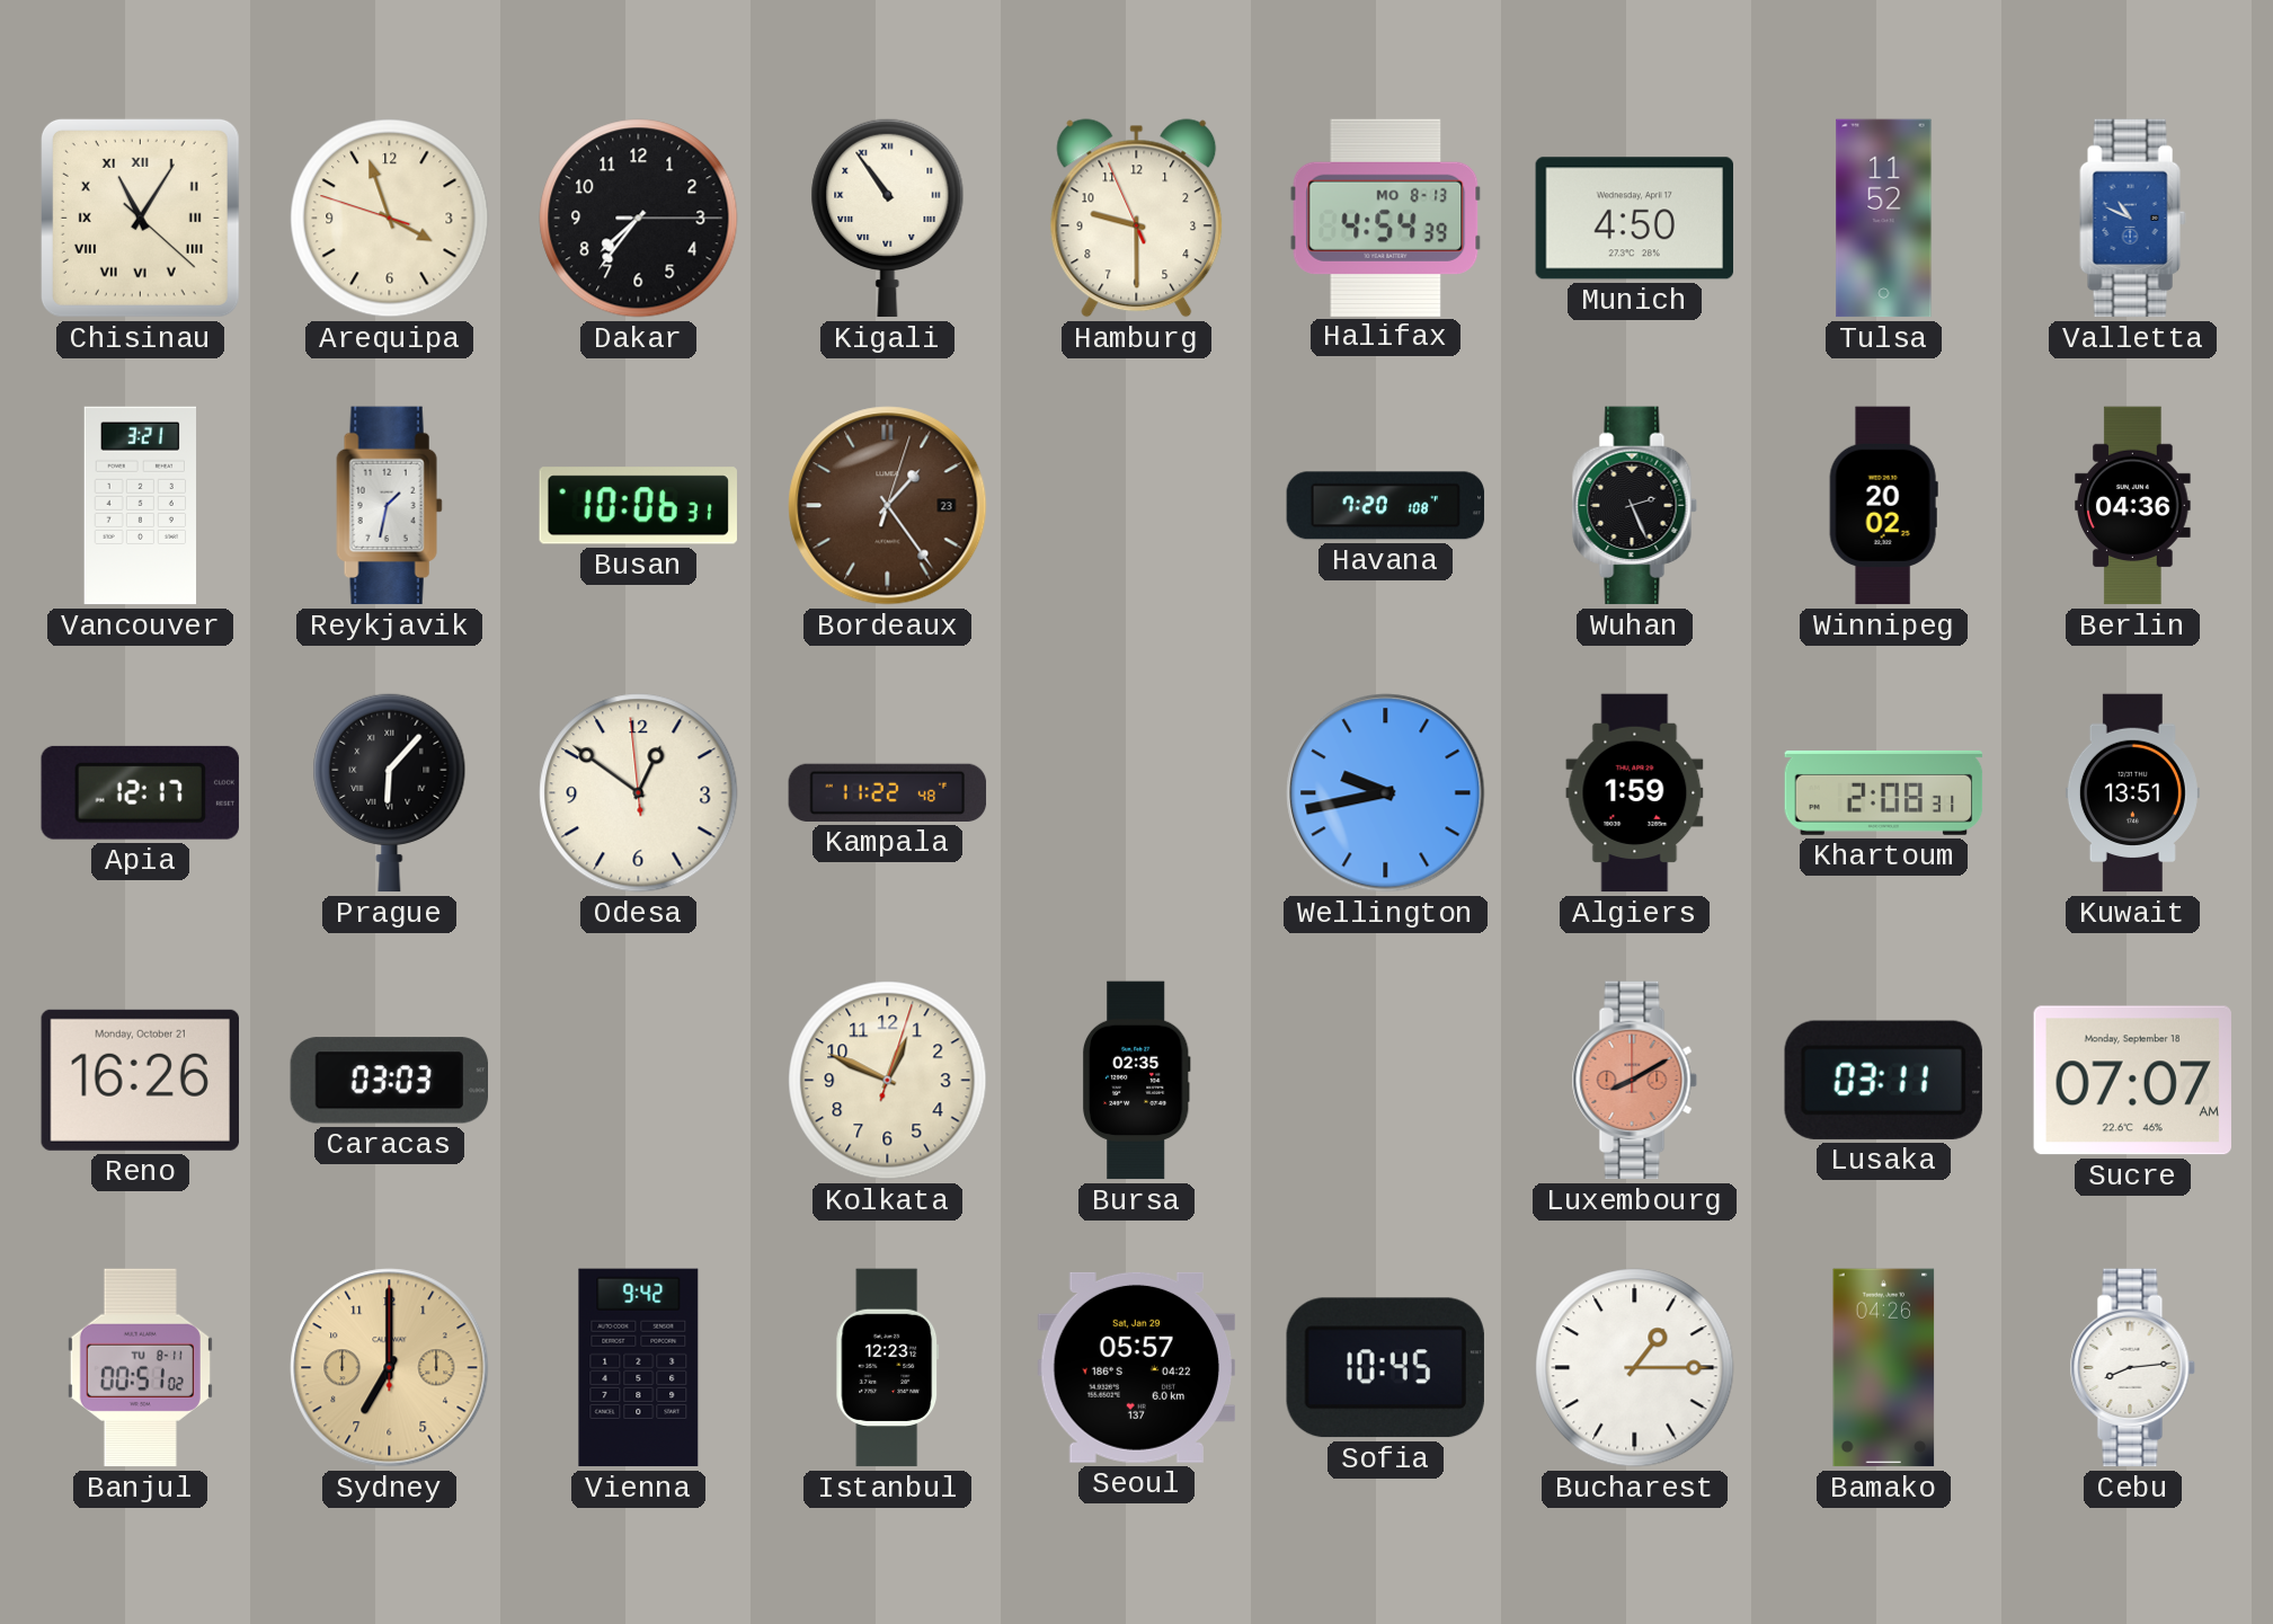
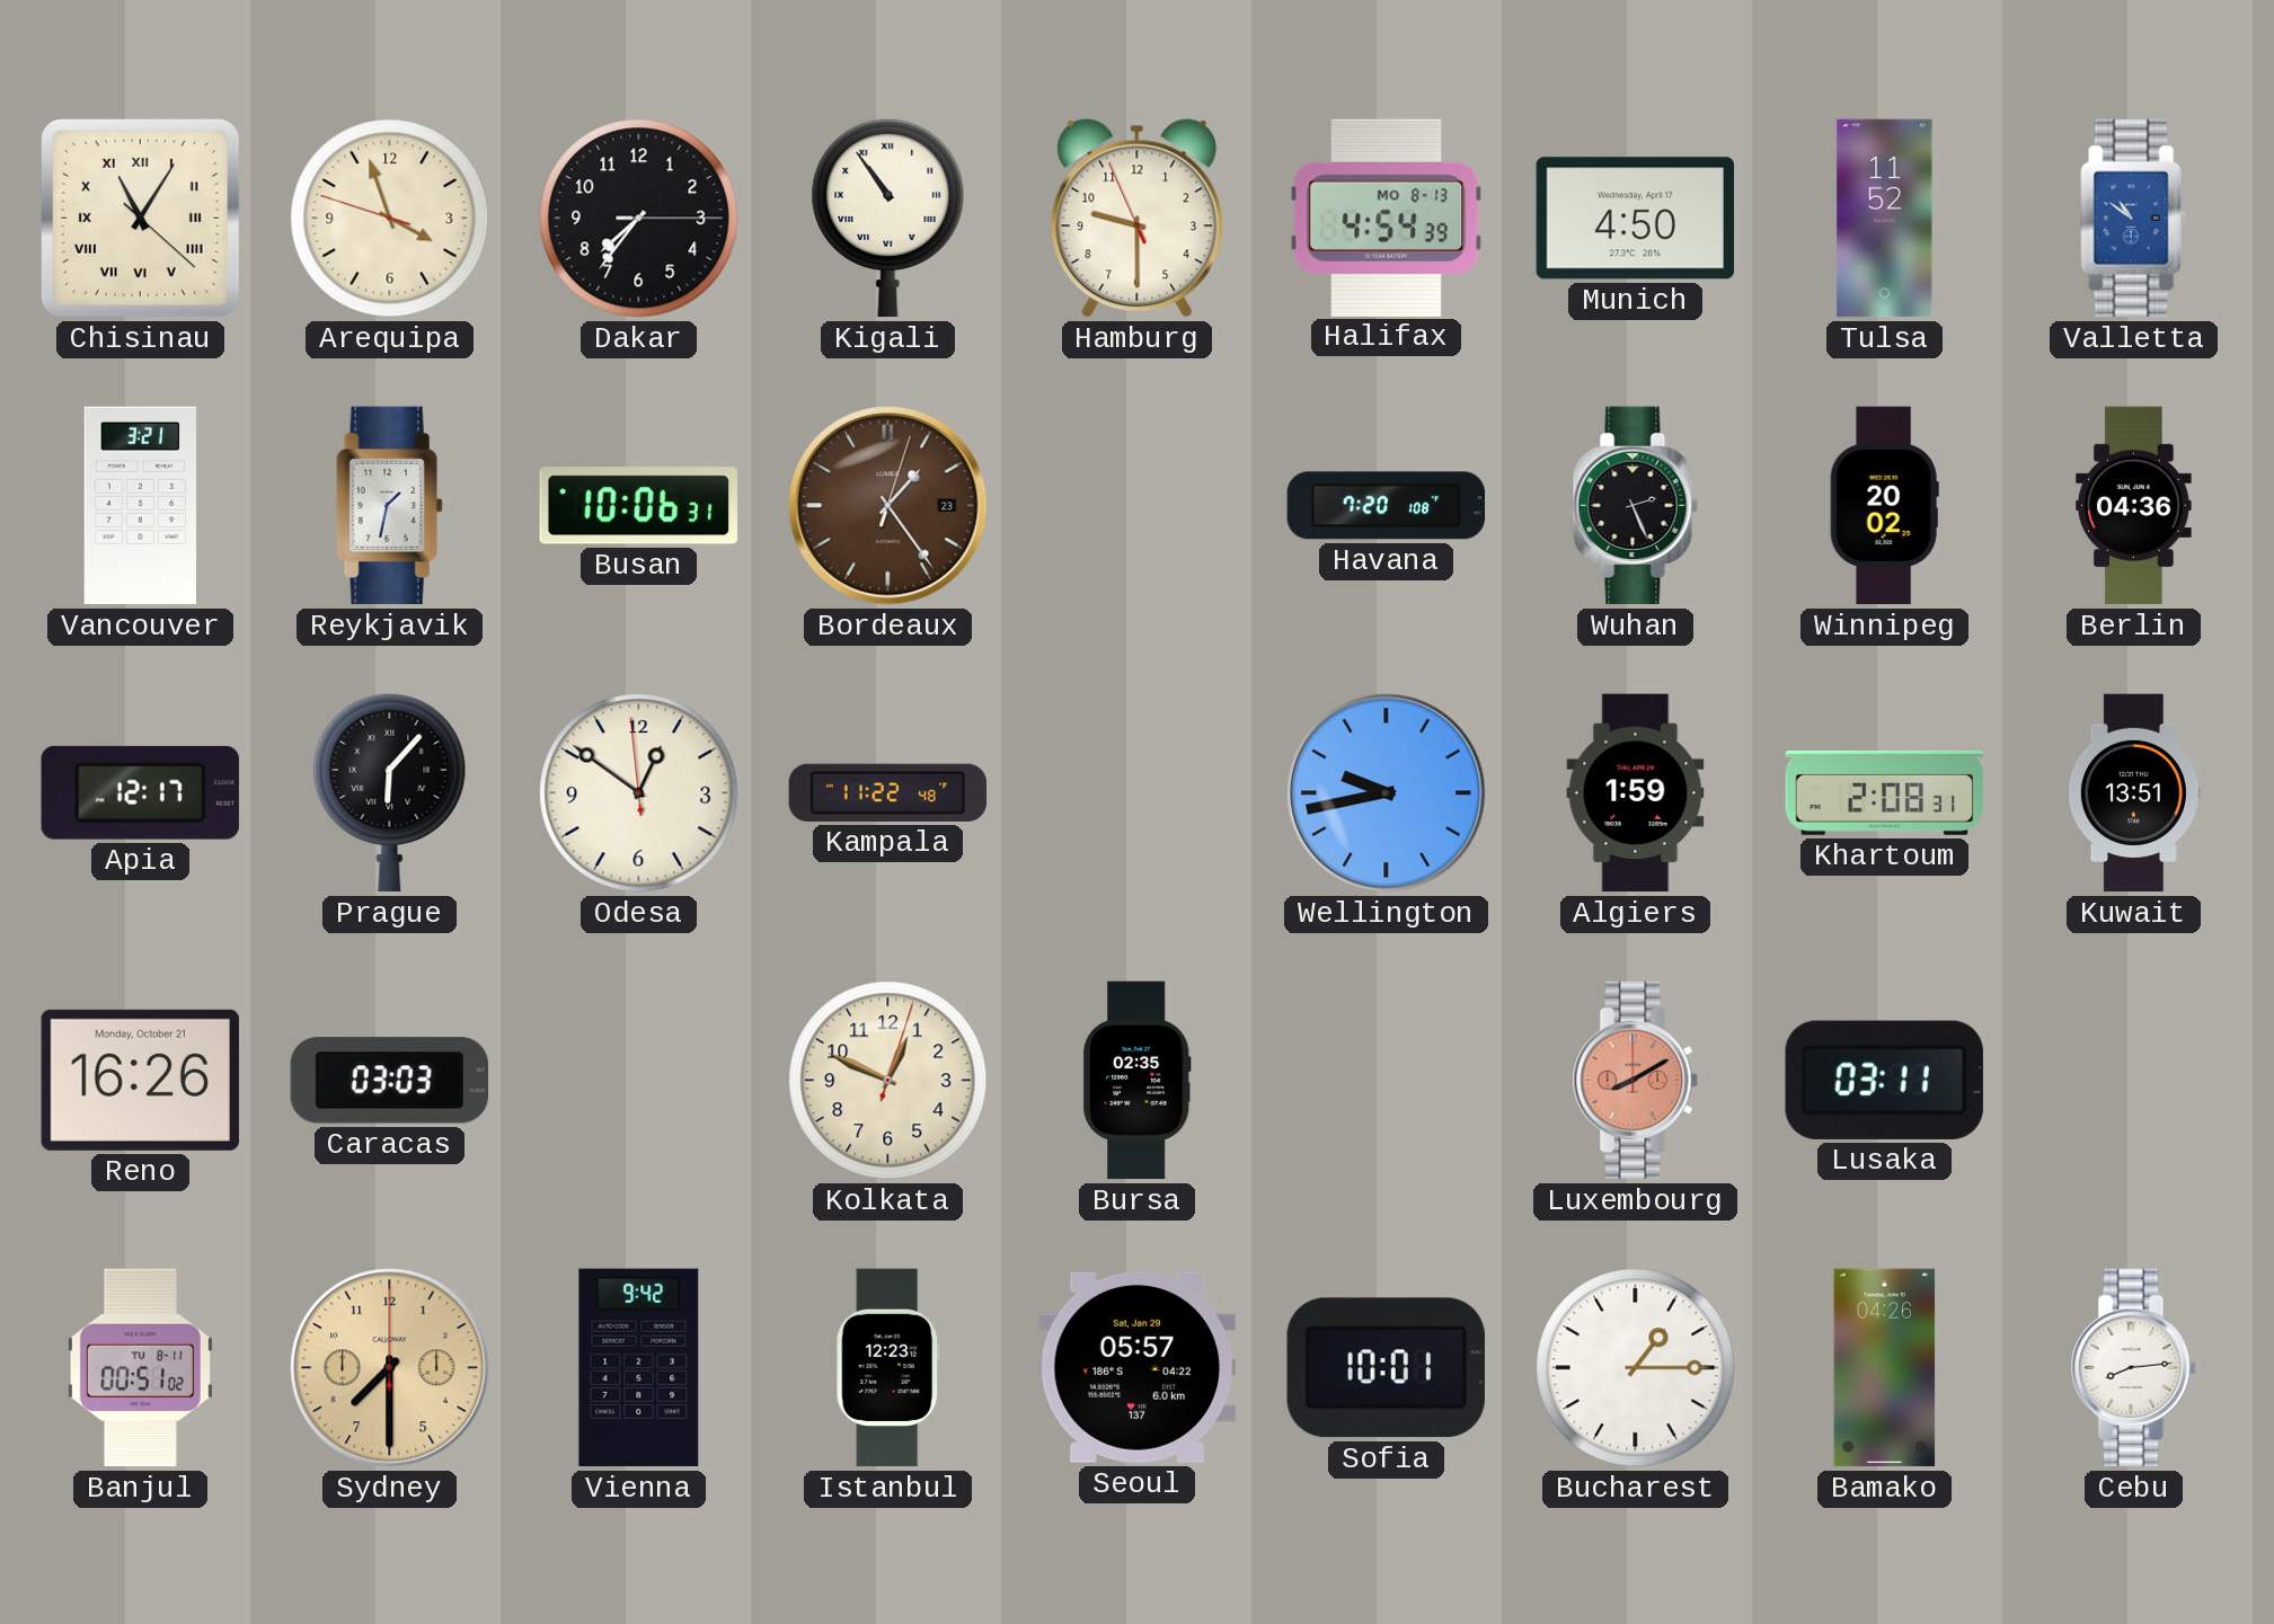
Valletta: 10:49 -> 10:51
Sucre: 07:07 -> none
Sydney: 7:00 -> 7:30
Sofia: 10:45 -> 10:01
